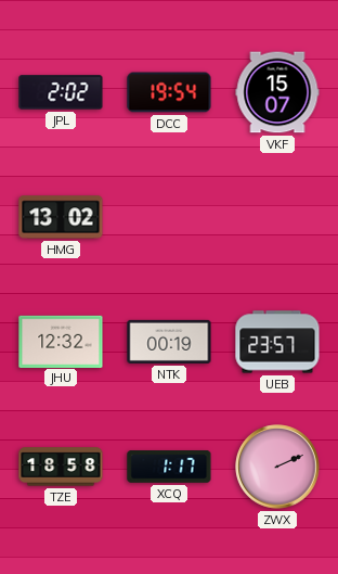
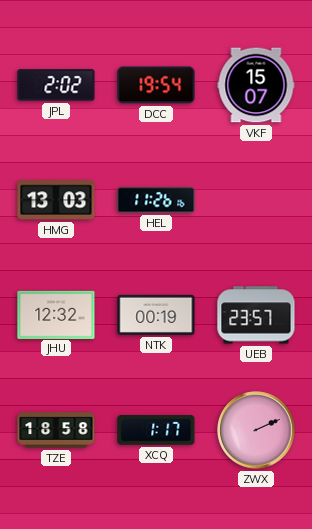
HMG: 13:02 -> 13:03
HEL: none -> 11:26
